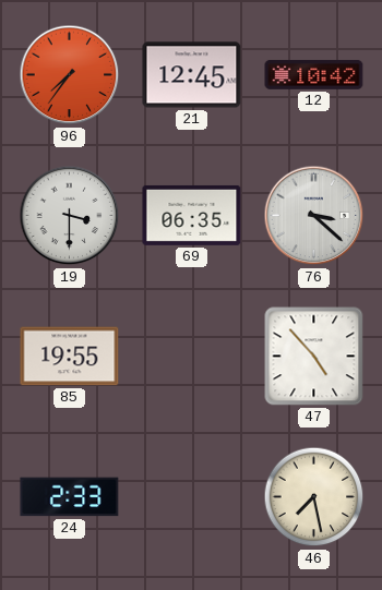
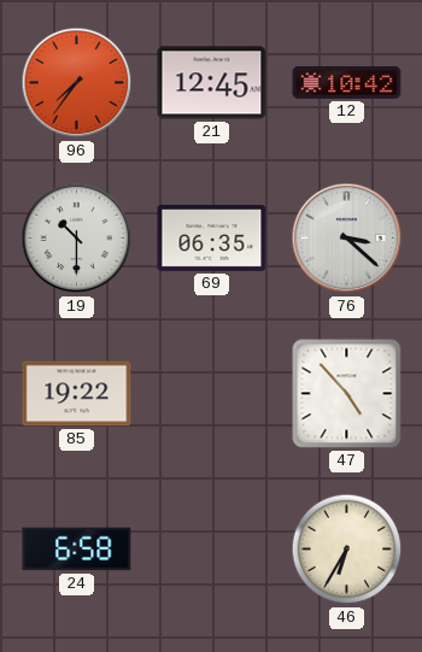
19: 3:30 -> 10:30
85: 19:55 -> 19:22
24: 2:33 -> 6:58
46: 7:28 -> 6:35
